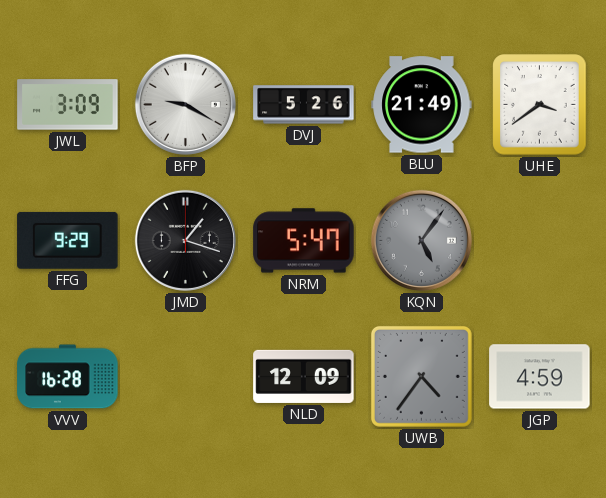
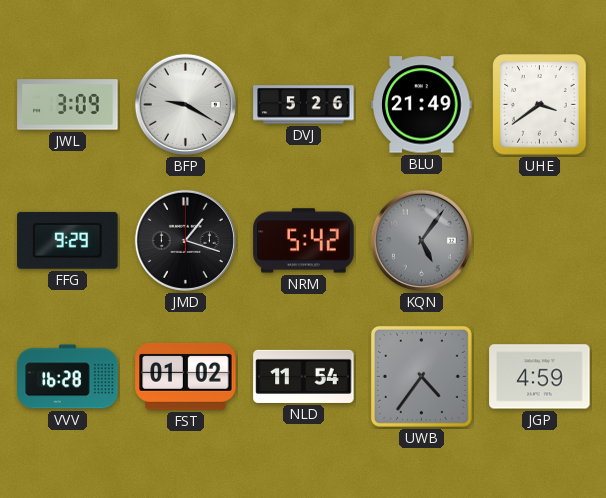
NRM: 5:47 -> 5:42
FST: none -> 01:02
NLD: 12:09 -> 11:54
